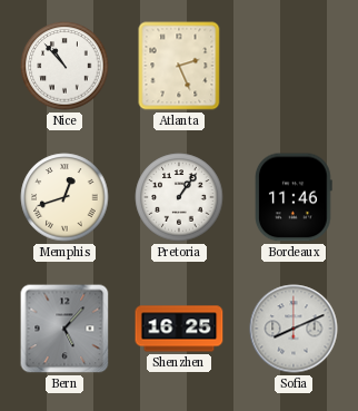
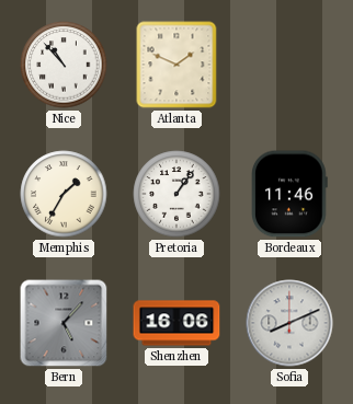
Atlanta: 2:26 -> 1:49
Memphis: 12:42 -> 1:35
Shenzhen: 16:25 -> 16:06
